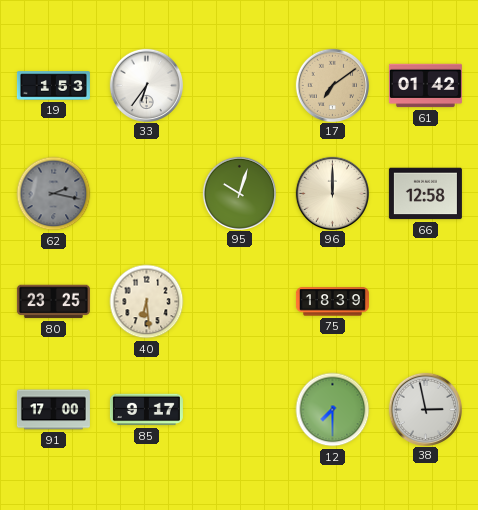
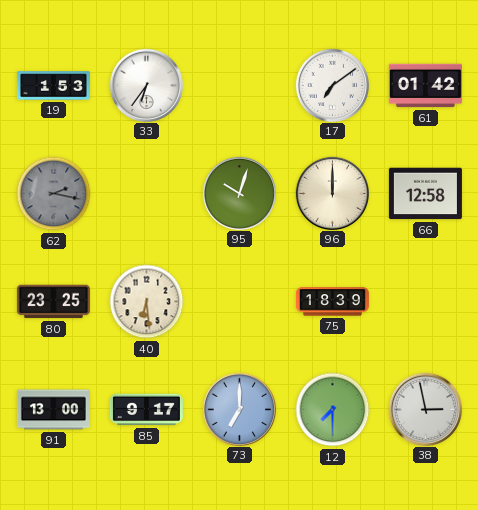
17 dial: champagne -> white
91: 17:00 -> 13:00
73: none -> 7:00
